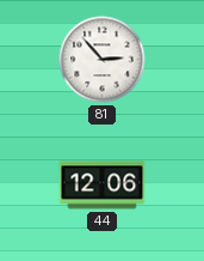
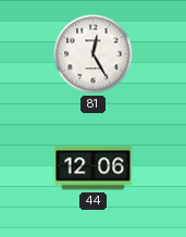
81: 2:53 -> 12:25
